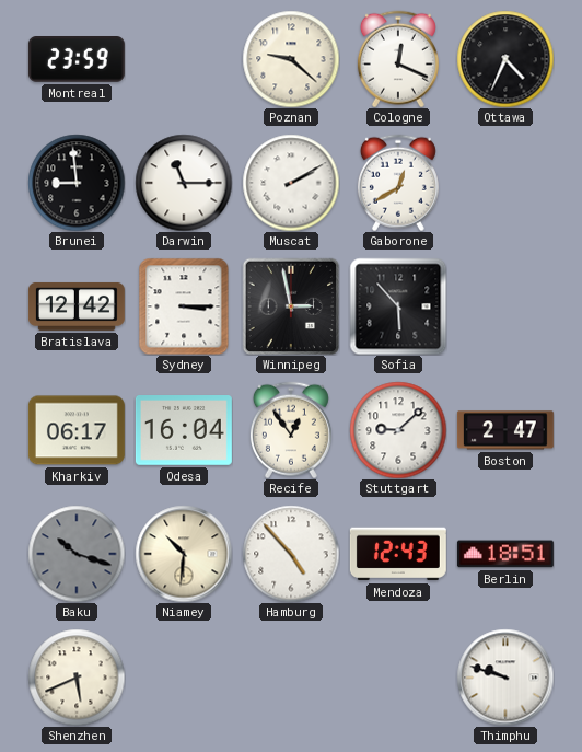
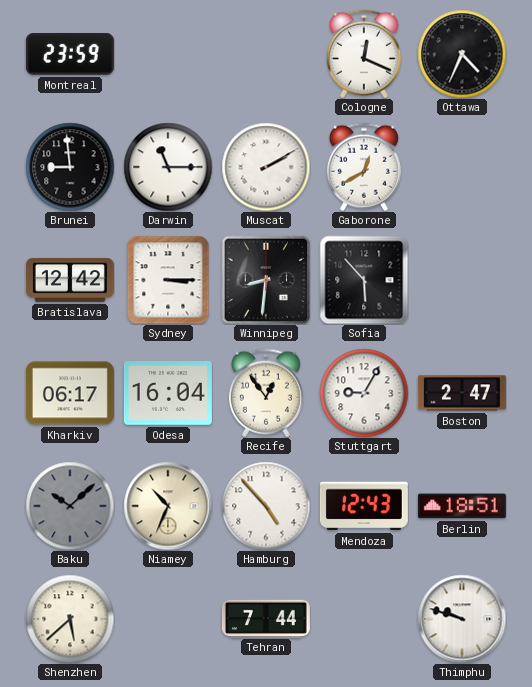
Poznan: 9:22 -> none
Winnipeg: 2:58 -> 8:31
Stuttgart: 9:08 -> 9:05
Baku: 10:18 -> 10:08
Niamey: 10:31 -> 10:34
Shenzhen: 5:41 -> 5:38
Tehran: none -> 7:44
